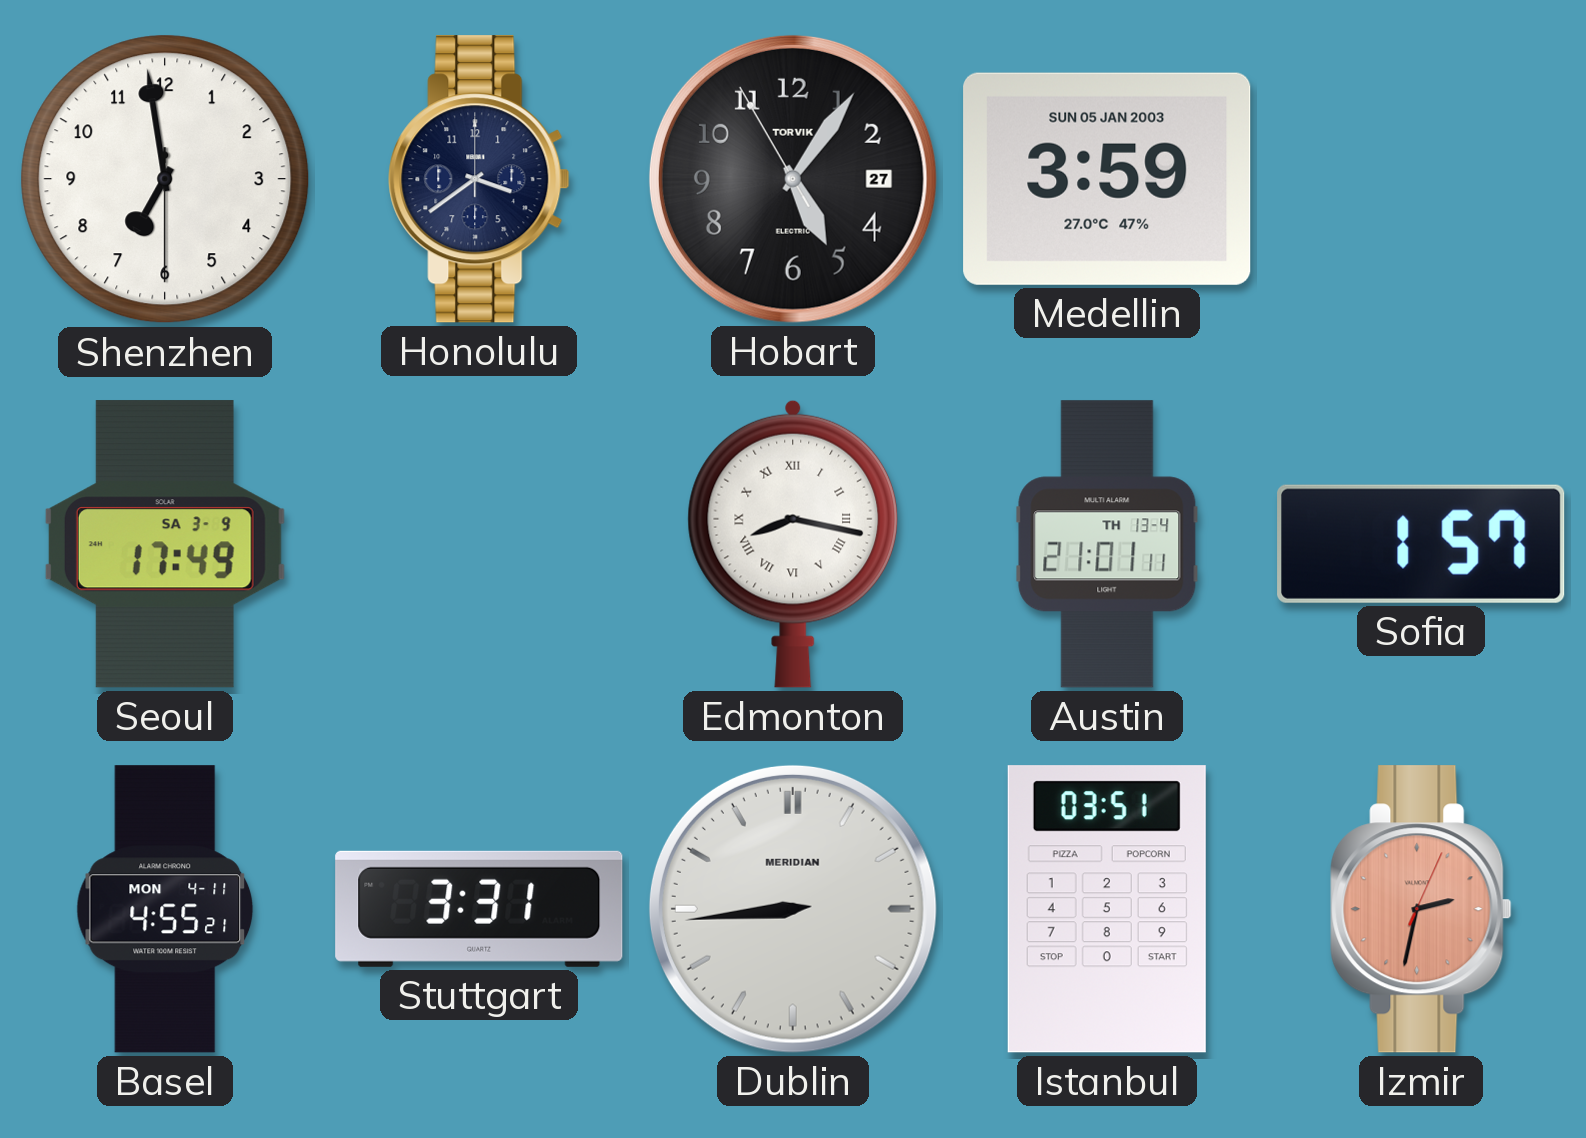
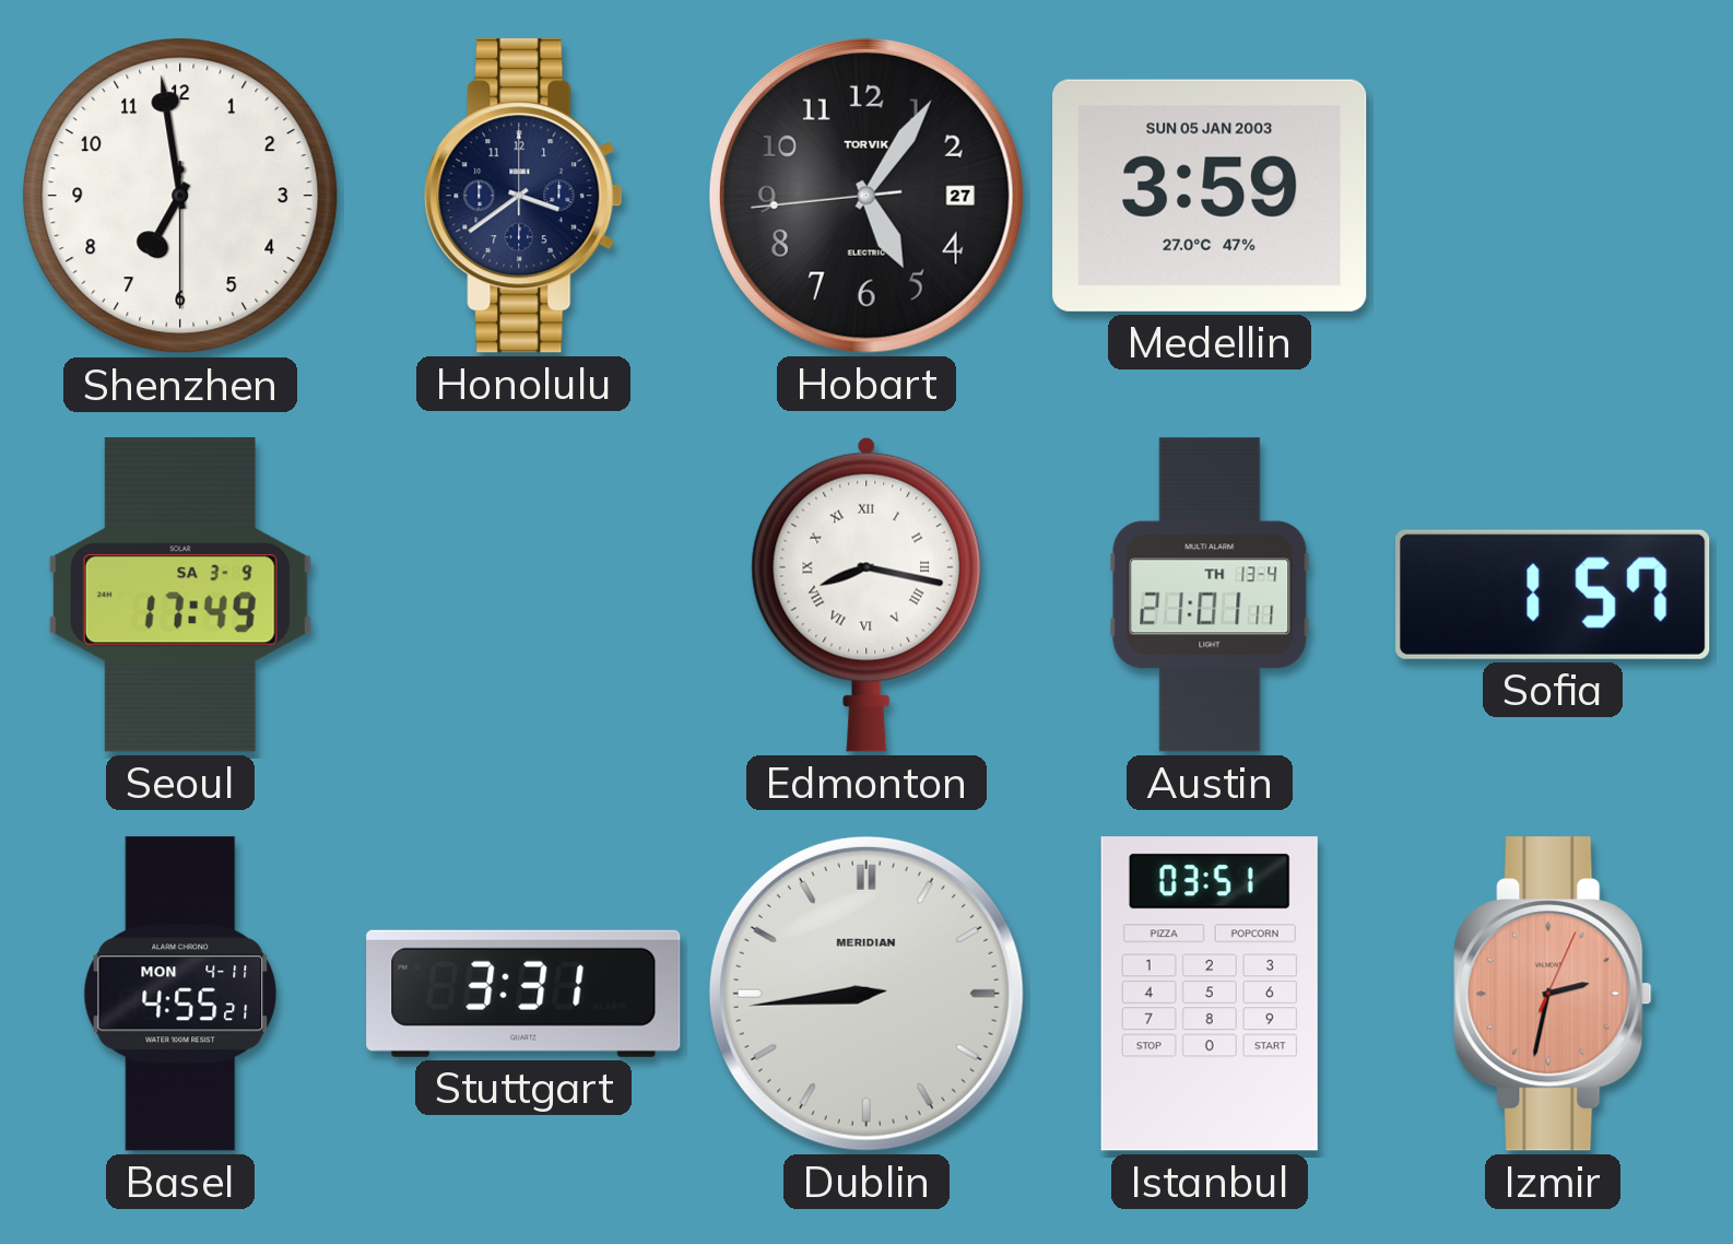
Hobart: 5:05:55 -> 5:05:44
